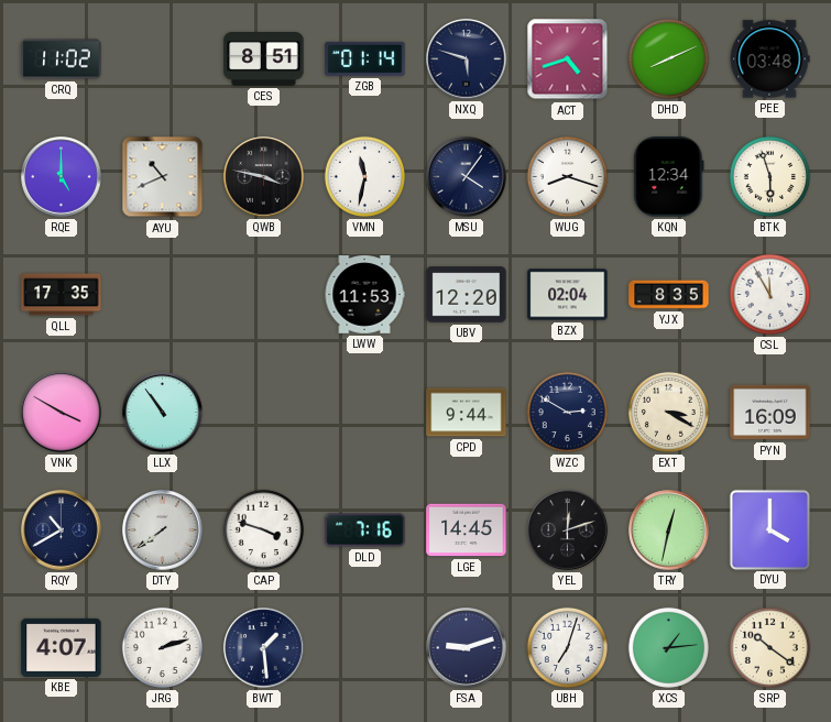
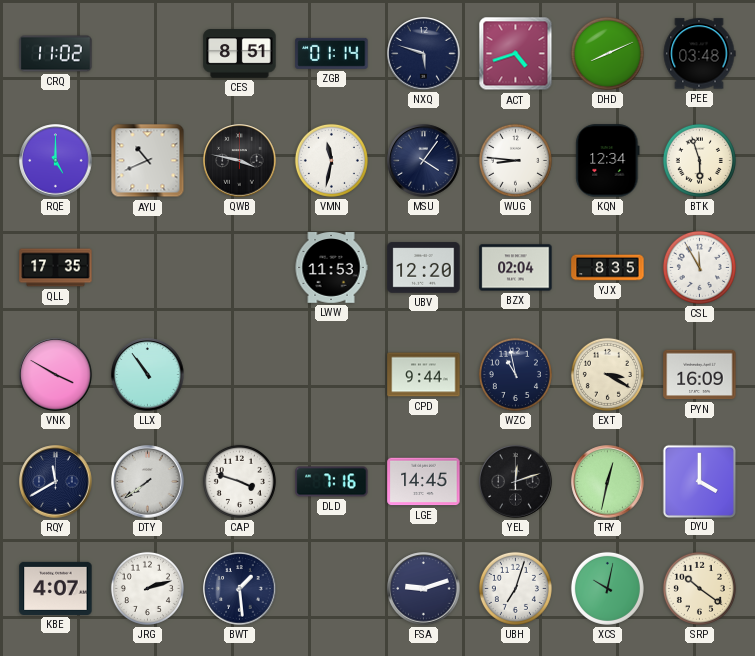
WUG: 8:18 -> 8:46
WZC: 2:50 -> 10:58
RQY: 10:40 -> 11:40
XCS: 1:14 -> 10:02
